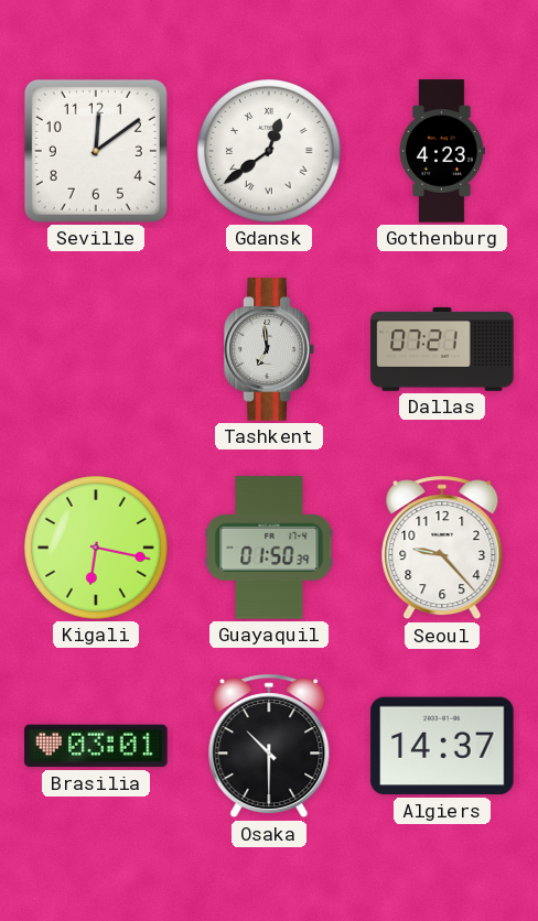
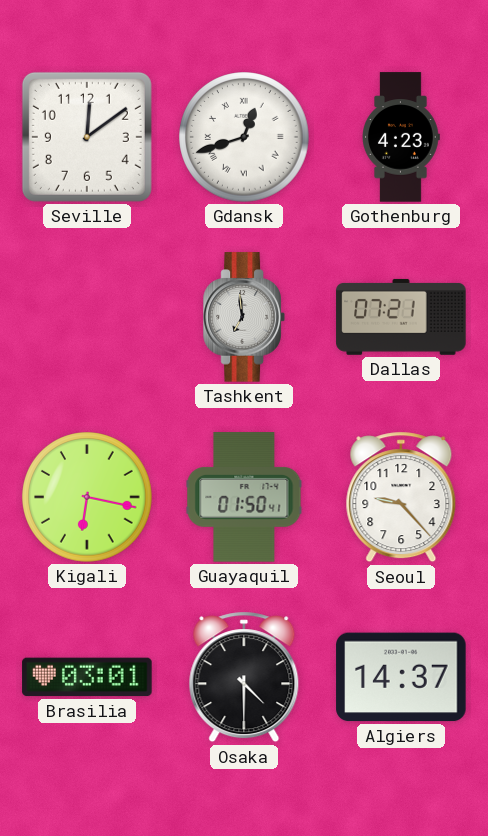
Gdansk: 12:39 -> 12:42
Guayaquil: 01:50:39 -> 01:50:41
Osaka: 10:30 -> 4:30
